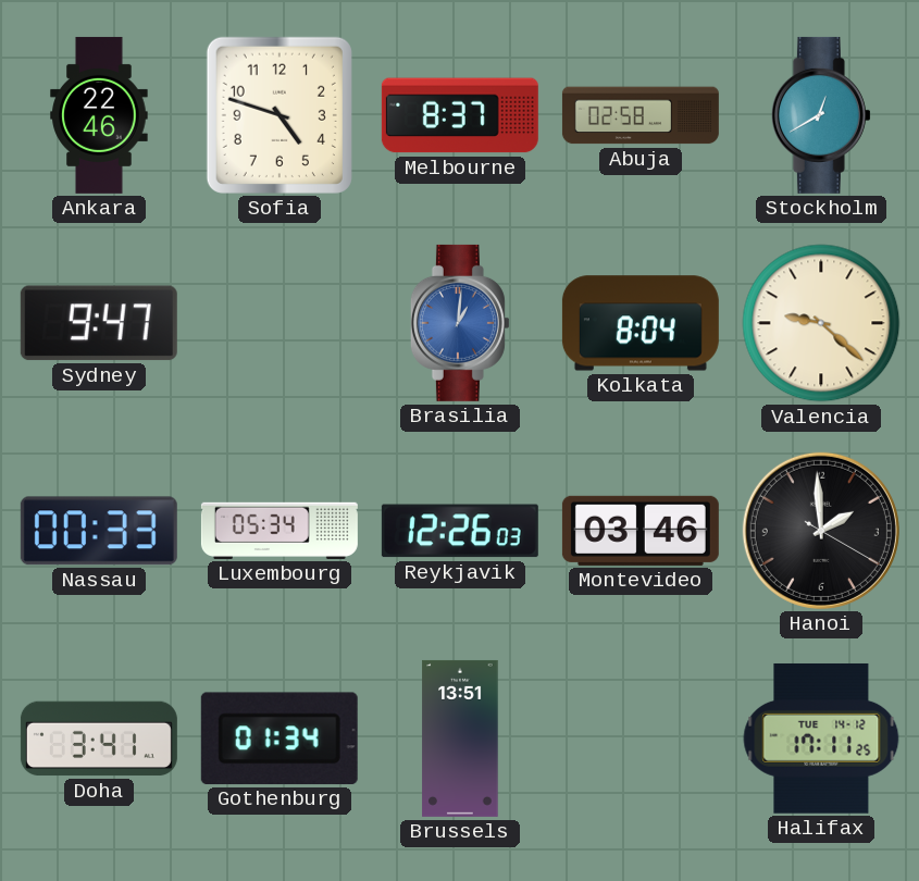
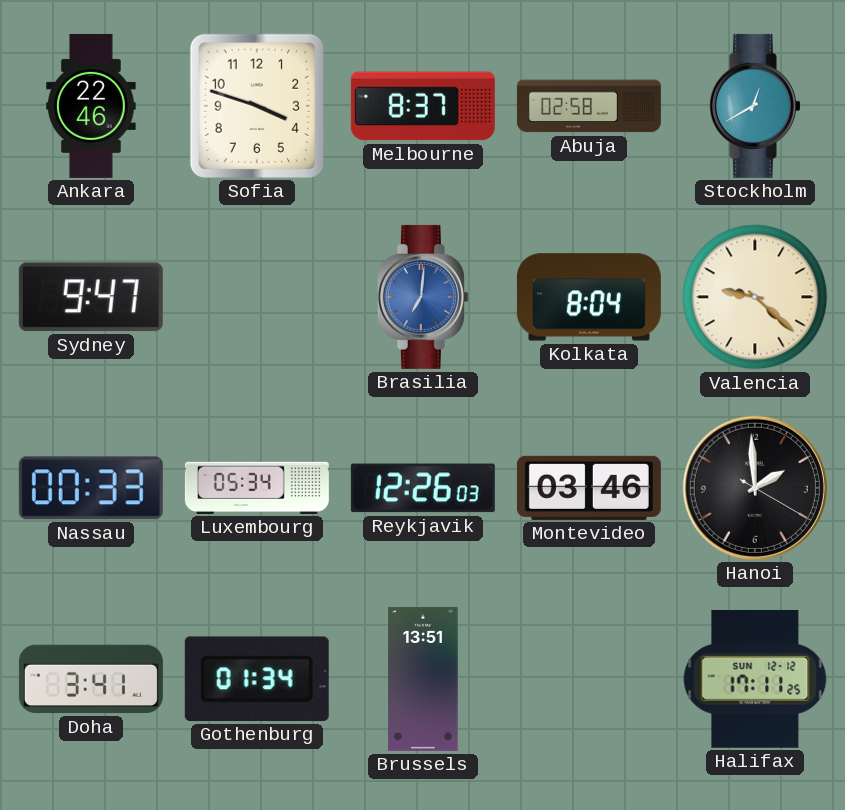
Sofia: 4:48 -> 3:48
Brasilia: 1:01 -> 7:01
Halifax date: TUE 14-12 -> SUN 12-12
